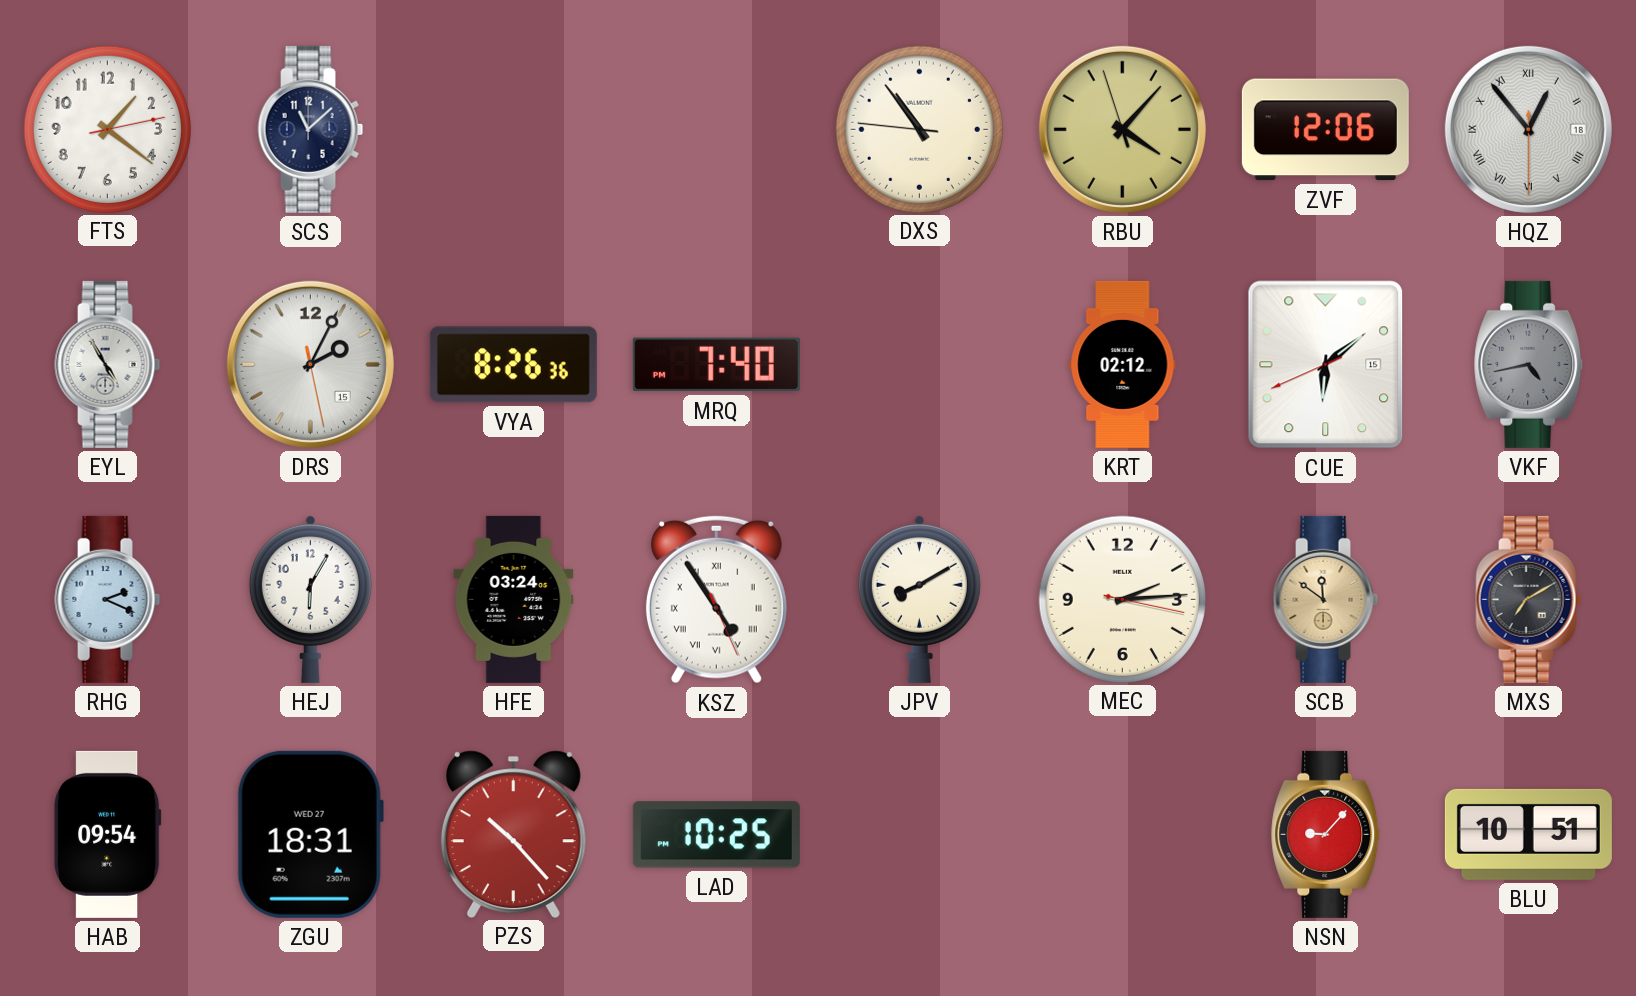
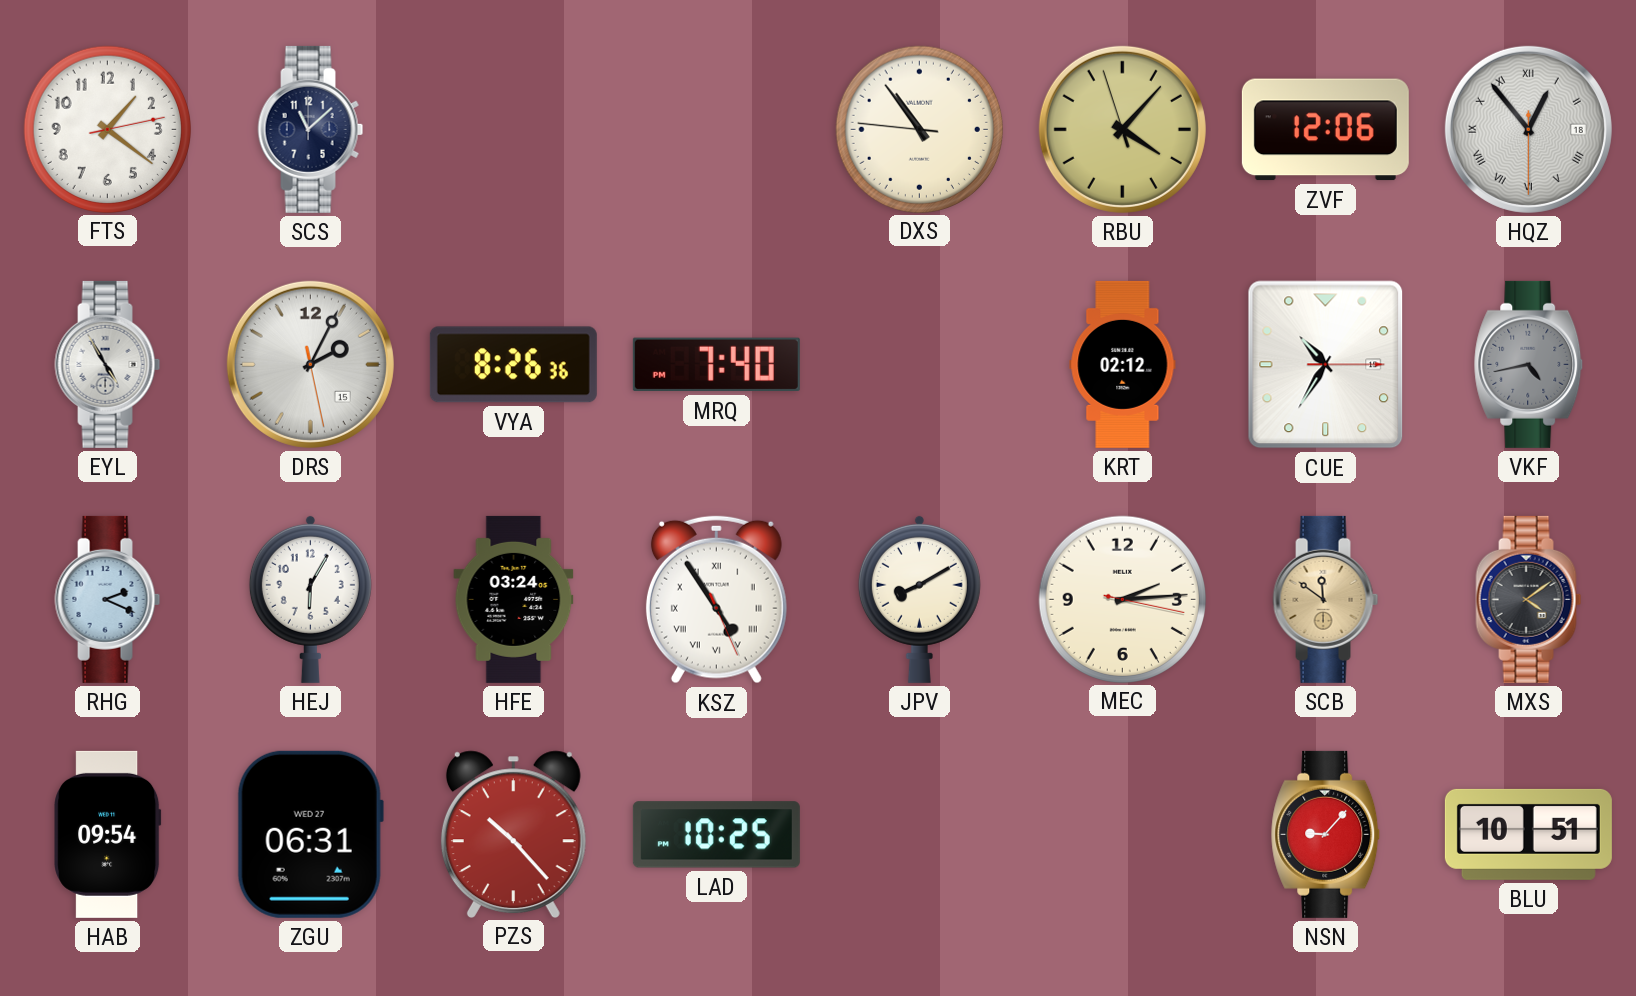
CUE: 6:08 -> 10:35
MXS: 7:10 -> 4:09
ZGU: 18:31 -> 06:31
